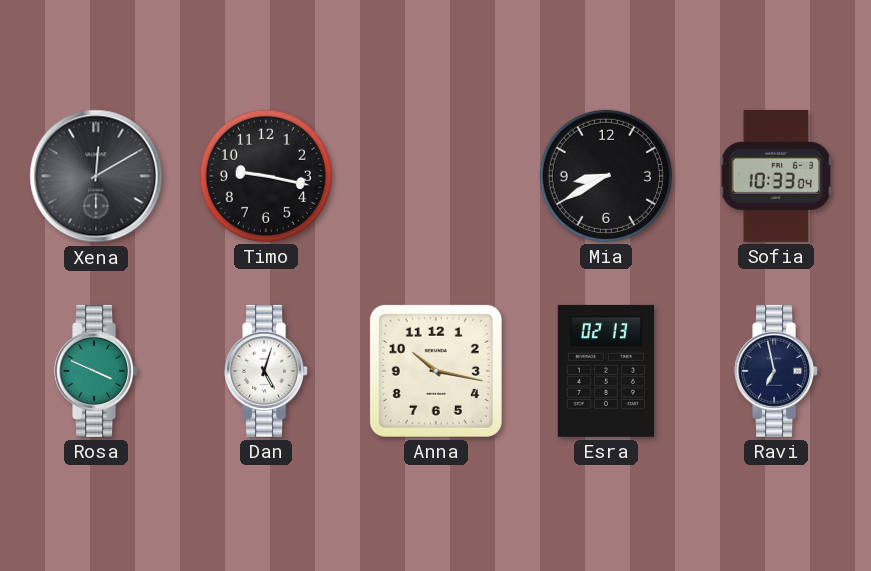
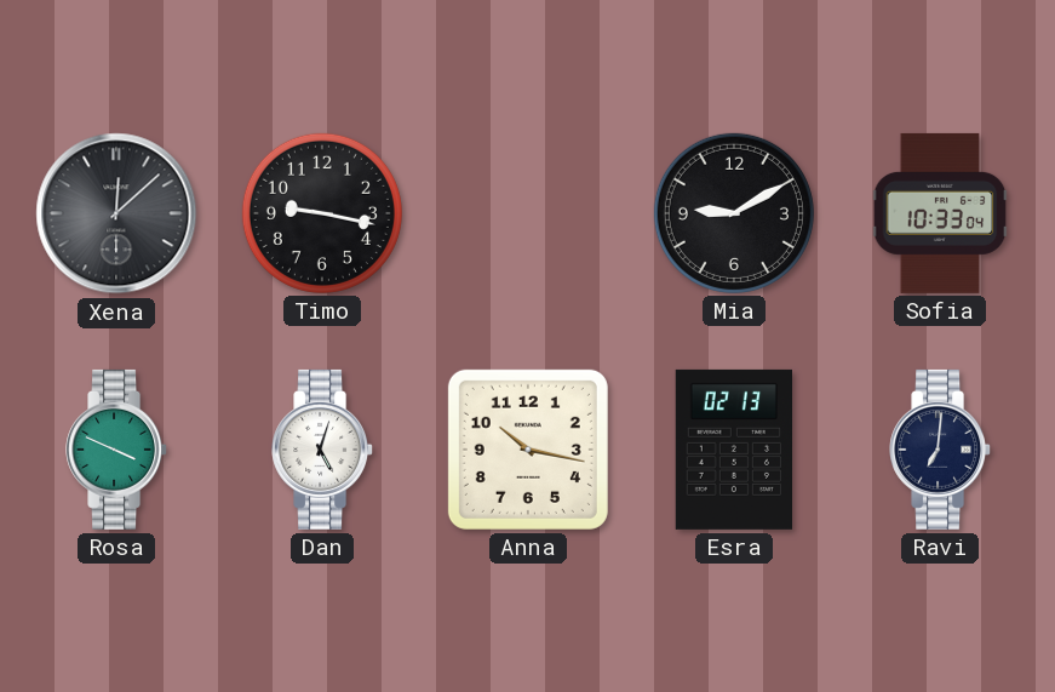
Xena: 12:10 -> 12:08
Mia: 8:40 -> 9:10
Ravi: 6:58 -> 7:01
